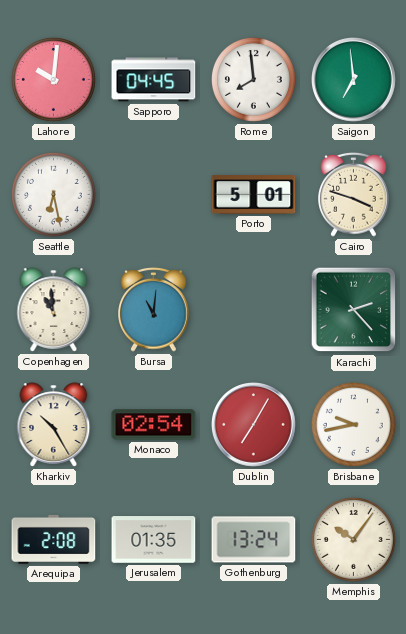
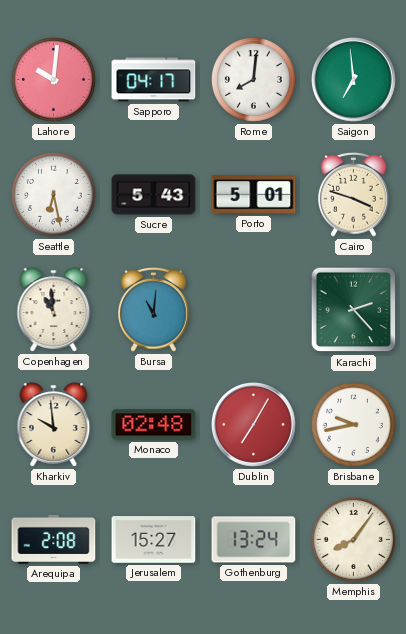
Sapporo: 04:45 -> 04:17
Rome: 7:59 -> 8:01
Sucre: none -> 5:43
Kharkiv: 10:25 -> 9:59
Monaco: 02:54 -> 02:48
Jerusalem: 01:35 -> 15:27
Memphis: 10:06 -> 8:06
